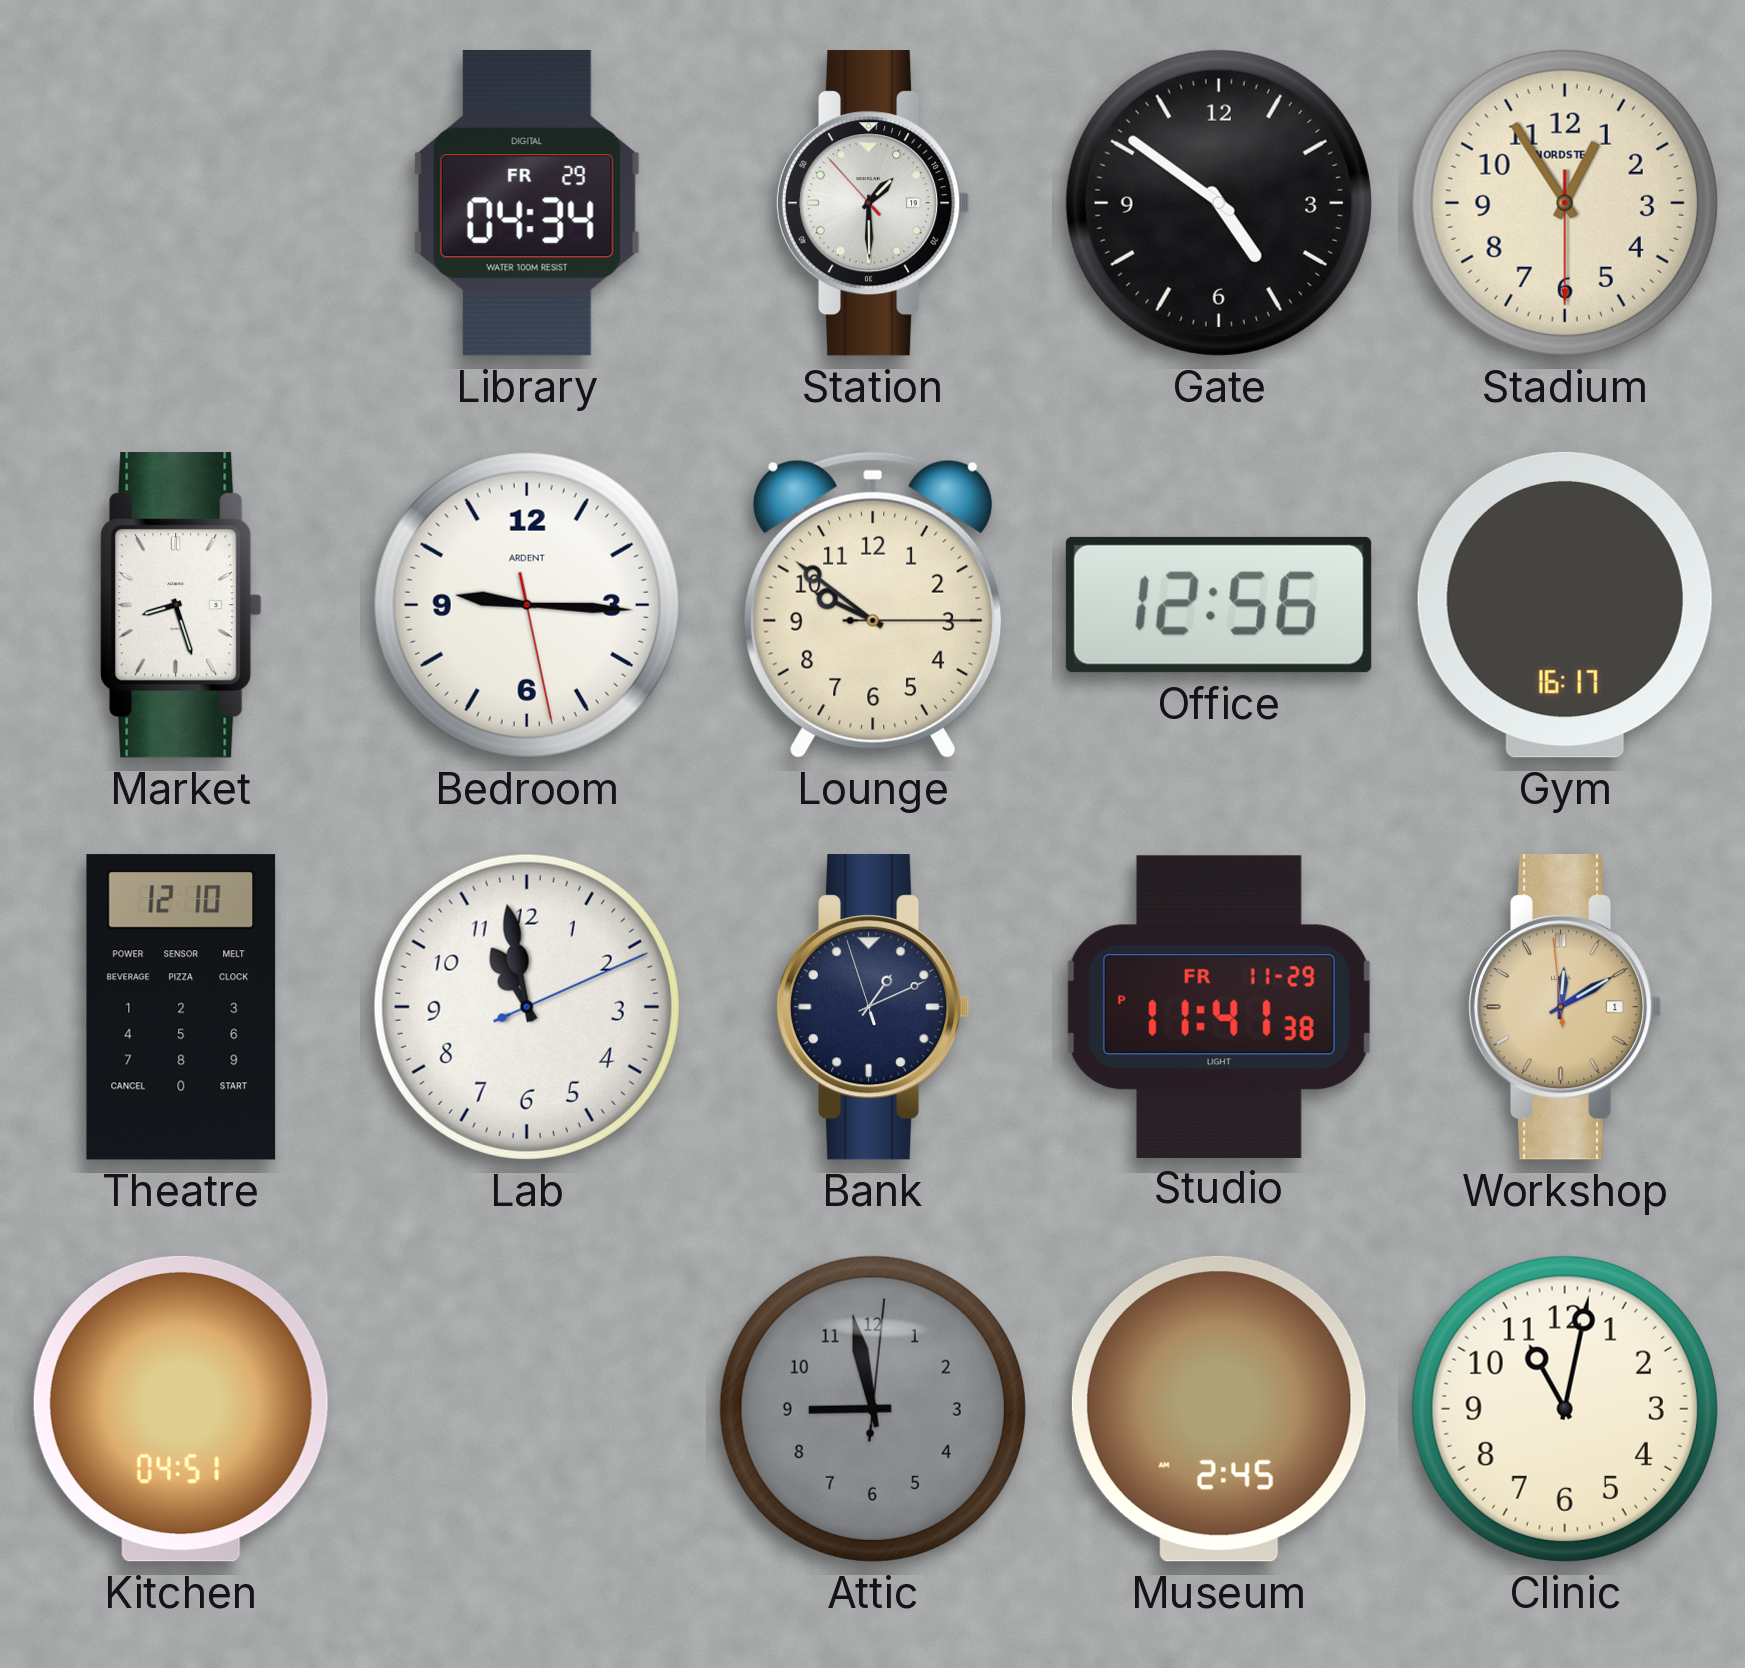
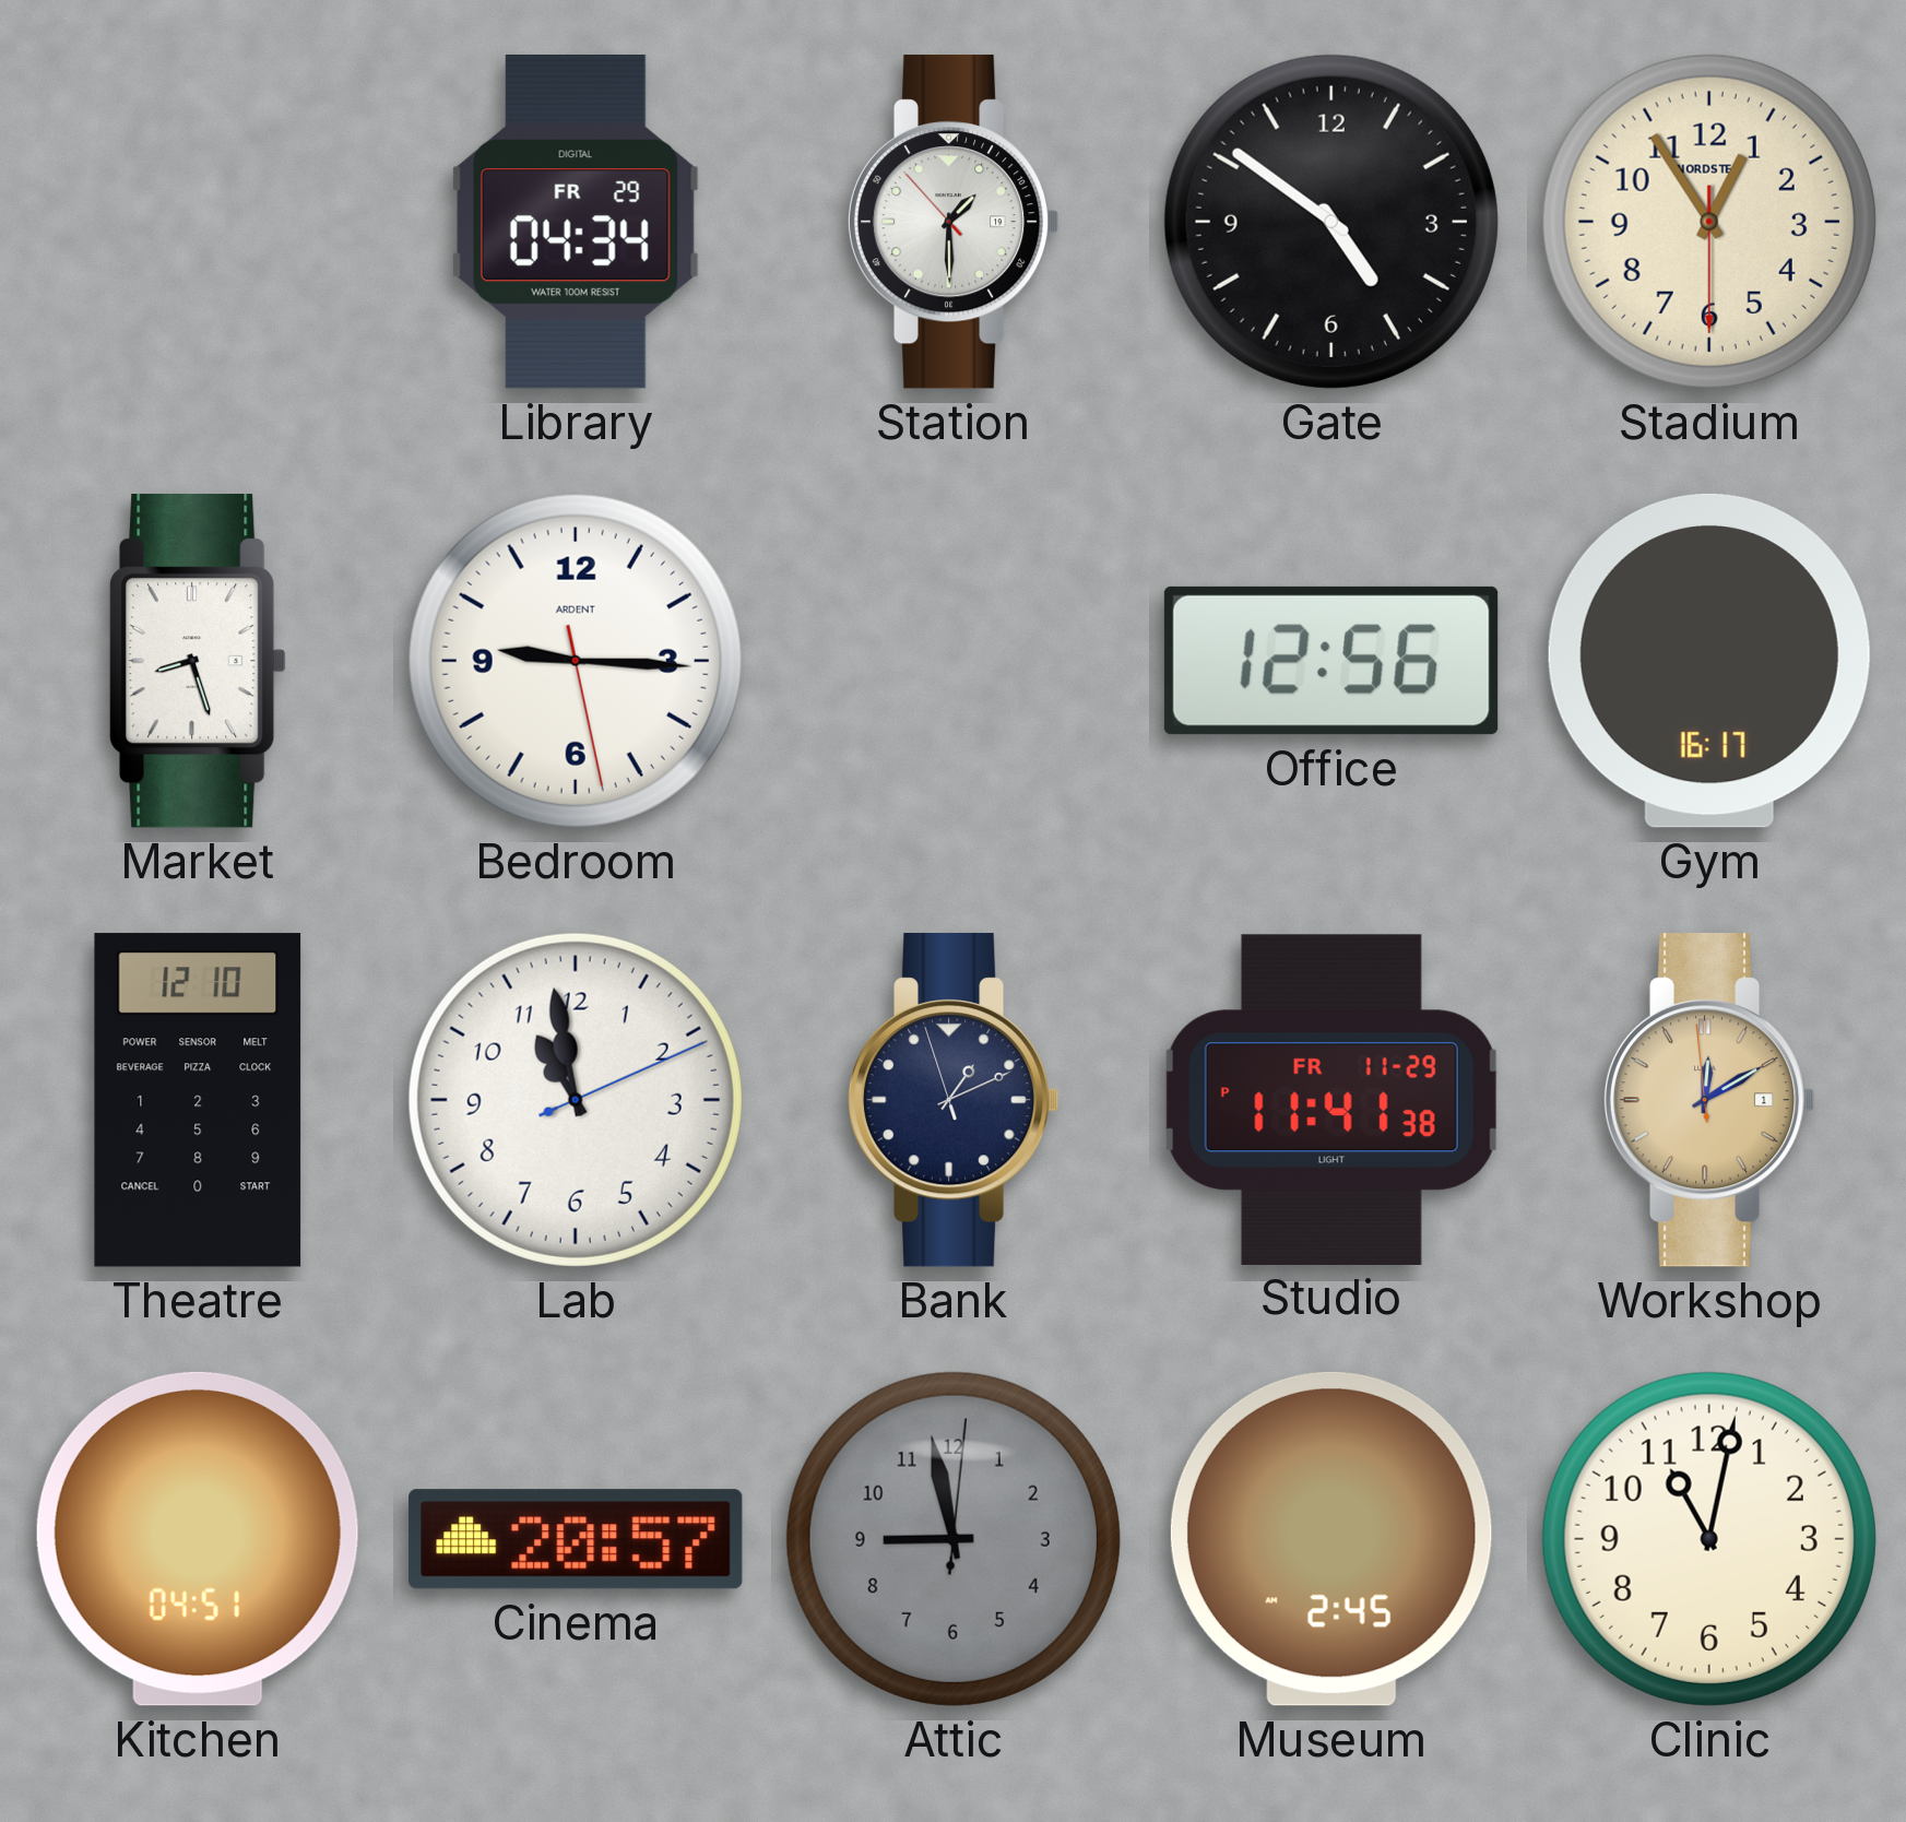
Lounge: 9:51 -> none
Cinema: none -> 20:57
